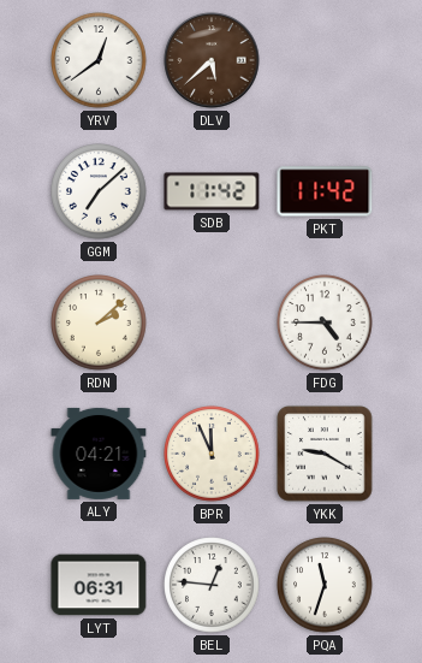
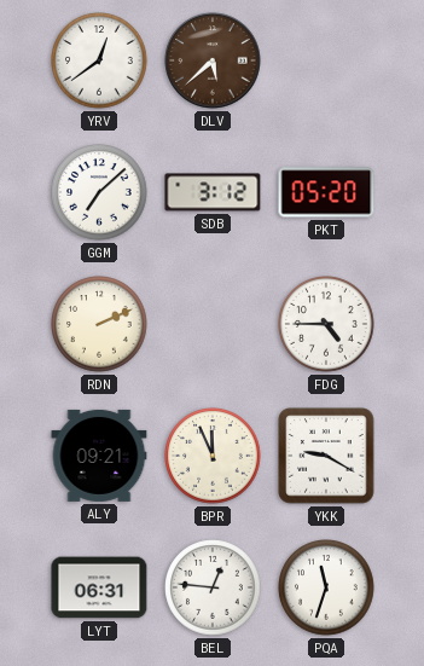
SDB: 11:42 -> 3:12
PKT: 11:42 -> 05:20
RDN: 2:08 -> 2:11
ALY: 04:21 -> 09:21
